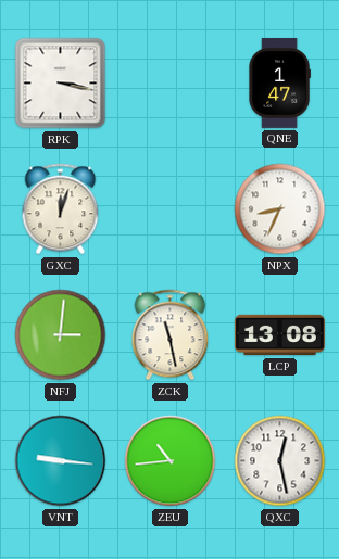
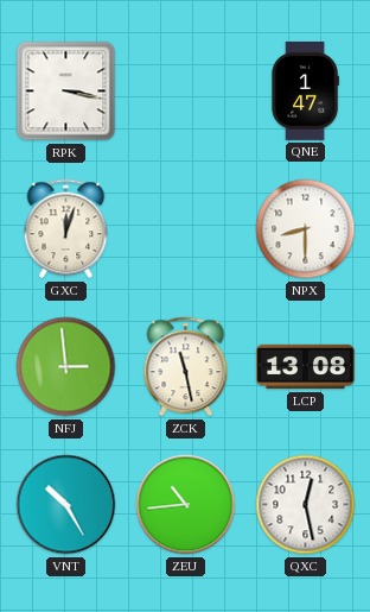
NPX: 8:34 -> 8:30
NFJ: 3:01 -> 2:59
VNT: 9:16 -> 10:25
